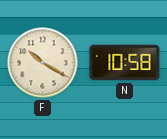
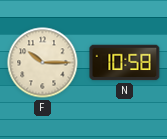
F: 10:20 -> 10:15
